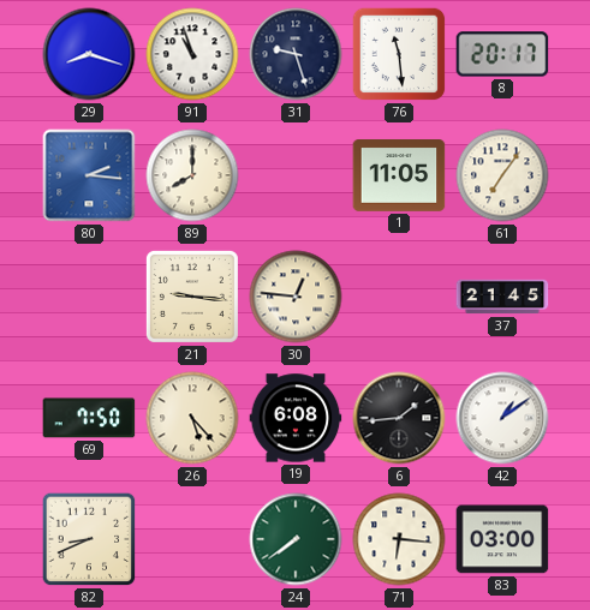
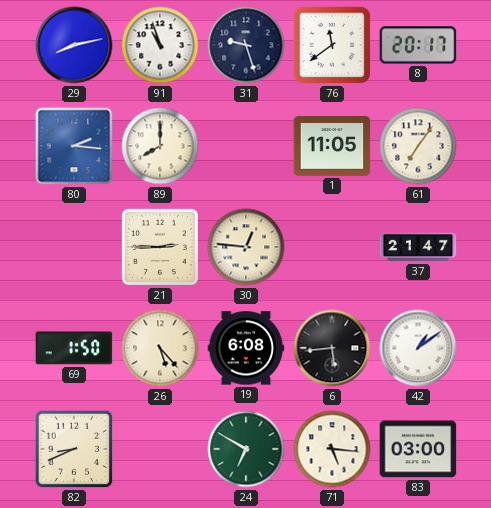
29: 8:18 -> 8:13
76: 11:29 -> 11:39
21: 9:16 -> 2:45
37: 21:45 -> 21:47
69: 7:50 -> 1:50
6: 1:44 -> 5:44
24: 7:39 -> 6:50
71: 6:16 -> 5:16
